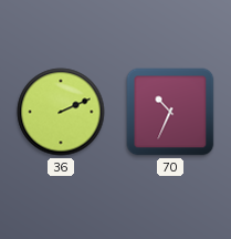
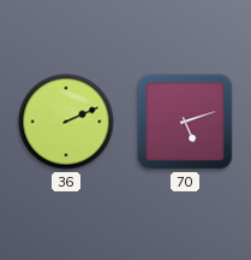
70: 10:34 -> 5:12
